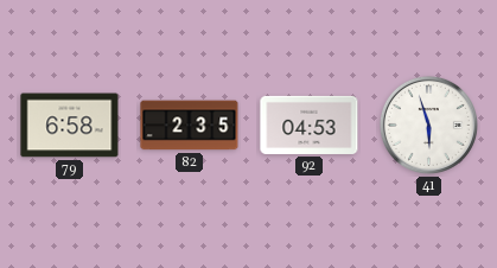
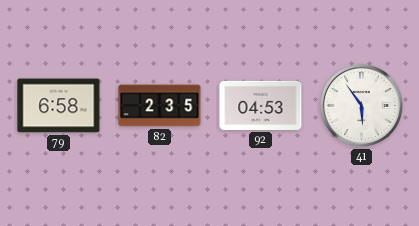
41: 5:57 -> 5:54
